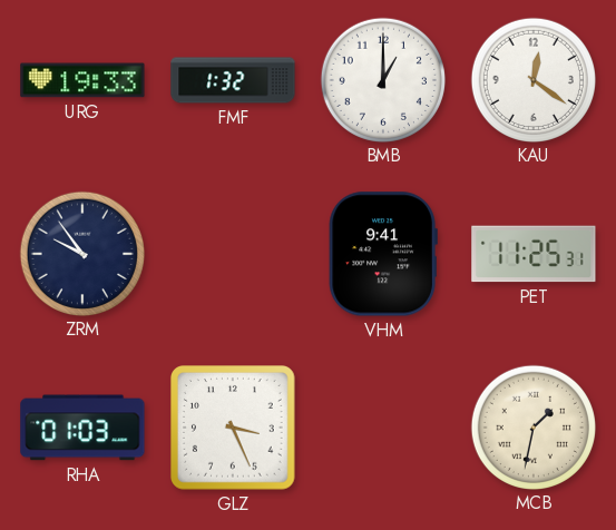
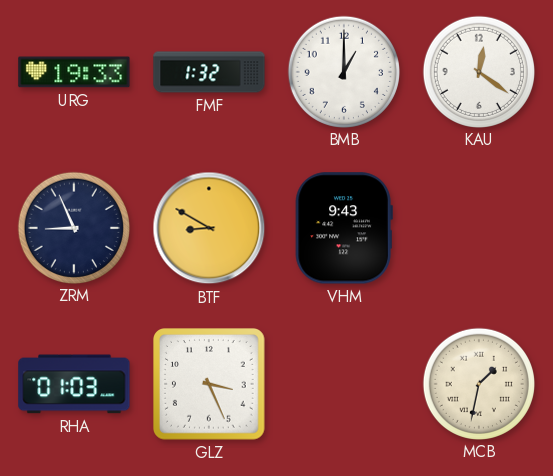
ZRM: 9:54 -> 8:56
BTF: none -> 8:50
VHM: 9:41 -> 9:43
PET: 11:25 -> none
